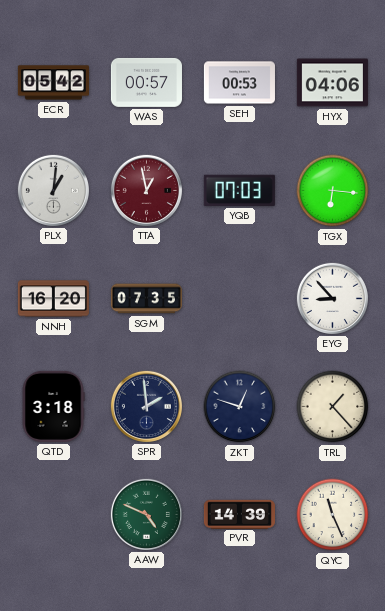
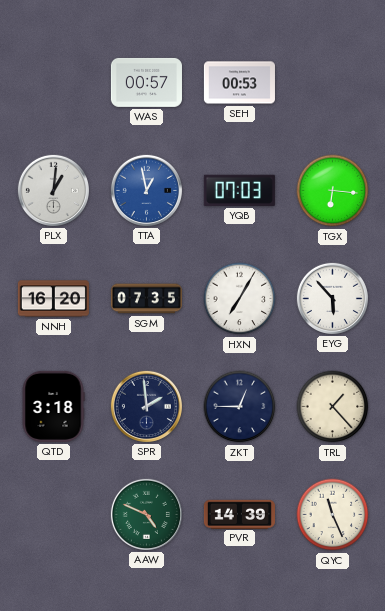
ECR: 05:42 -> none
HYX: 04:06 -> none
TTA dial: burgundy -> blue
HXN: none -> 7:05
EYG: 8:53 -> 5:53
ZKT: 12:48 -> 12:45
